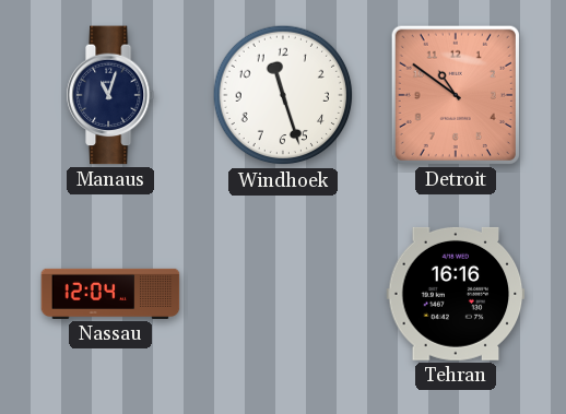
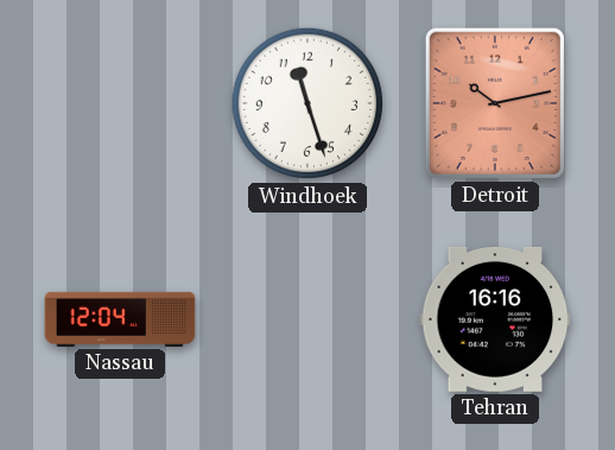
Manaus: 11:03 -> none
Detroit: 10:51 -> 10:13
